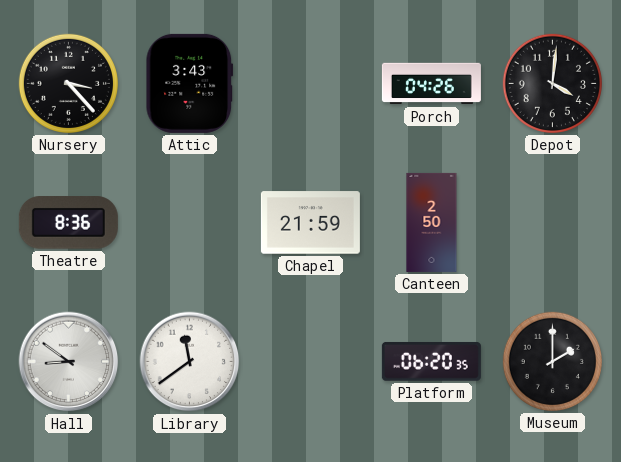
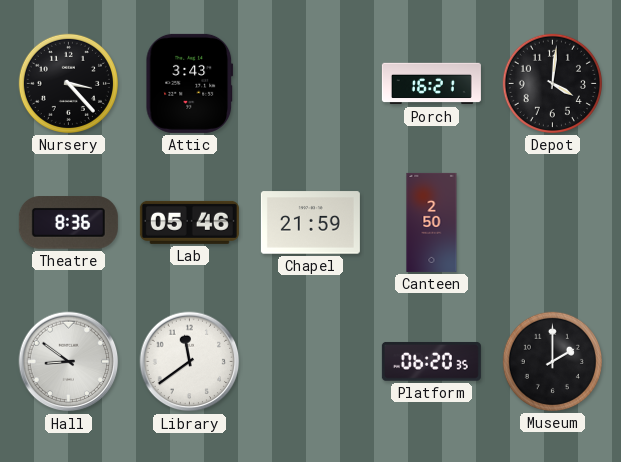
Porch: 04:26 -> 16:21
Lab: none -> 05:46
